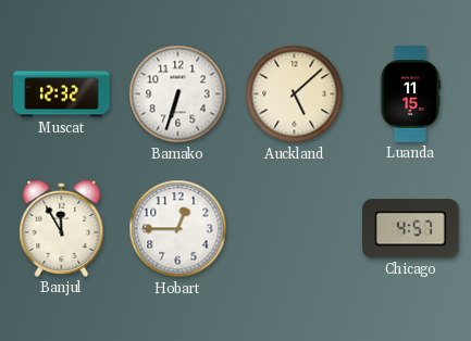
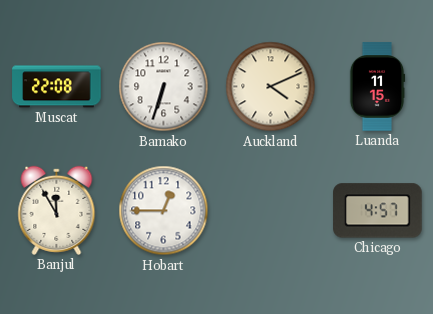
Muscat: 12:32 -> 22:08
Auckland: 5:08 -> 4:11
